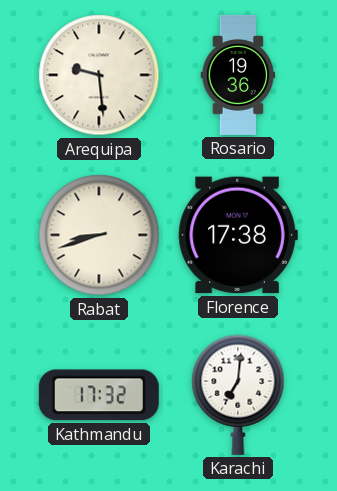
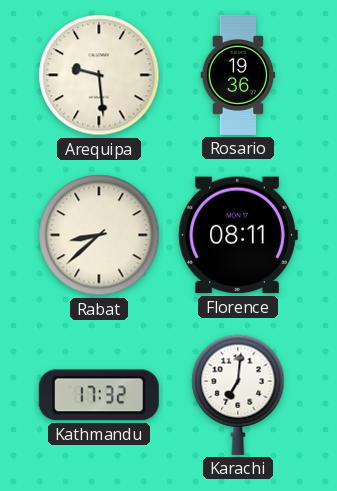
Rabat: 8:42 -> 8:38
Florence: 17:38 -> 08:11
